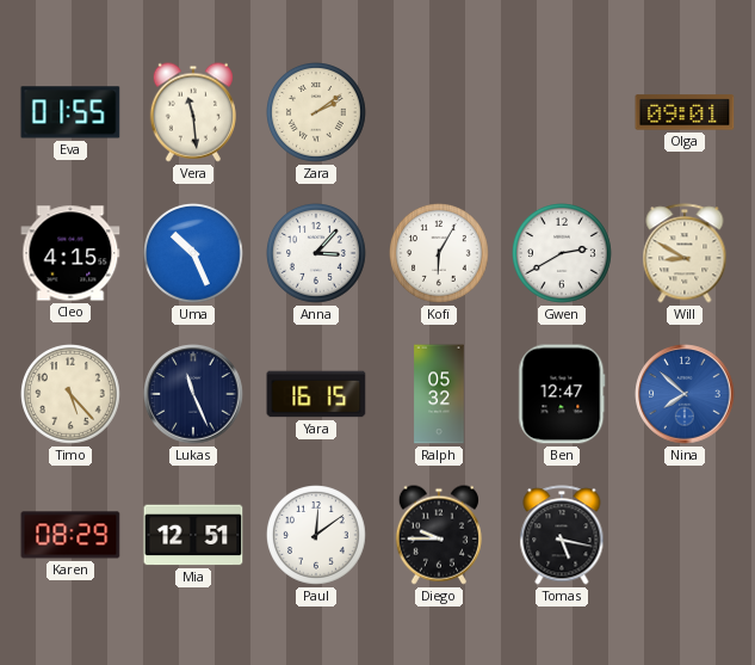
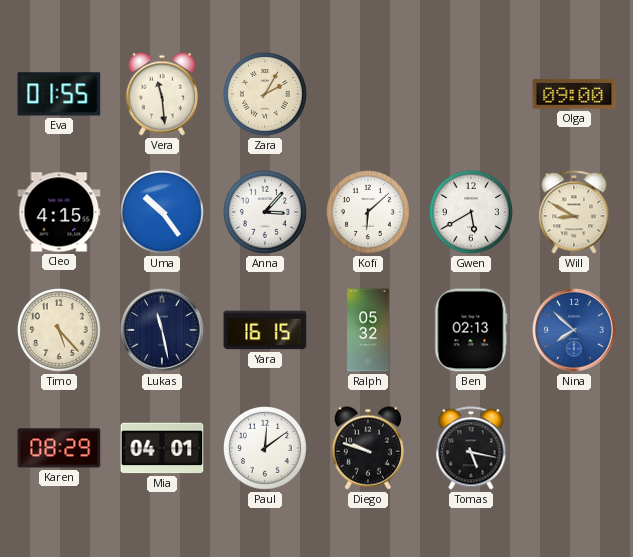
Zara: 2:09 -> 2:05
Olga: 09:01 -> 09:00
Uma: 10:26 -> 10:24
Kofi: 6:05 -> 6:08
Gwen: 2:40 -> 5:40
Lukas: 11:26 -> 11:28
Ben: 12:47 -> 02:13
Mia: 12:51 -> 04:01
Diego: 9:45 -> 9:48
